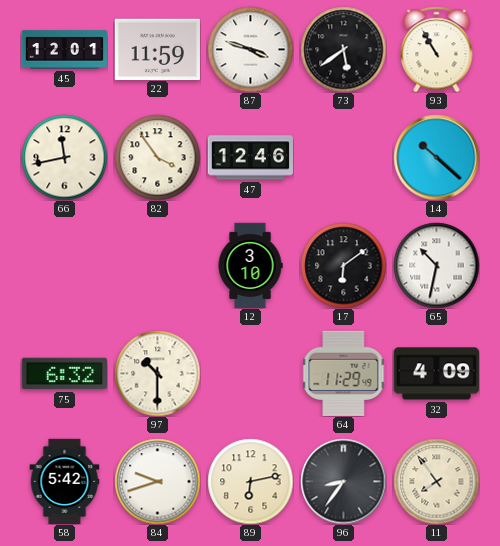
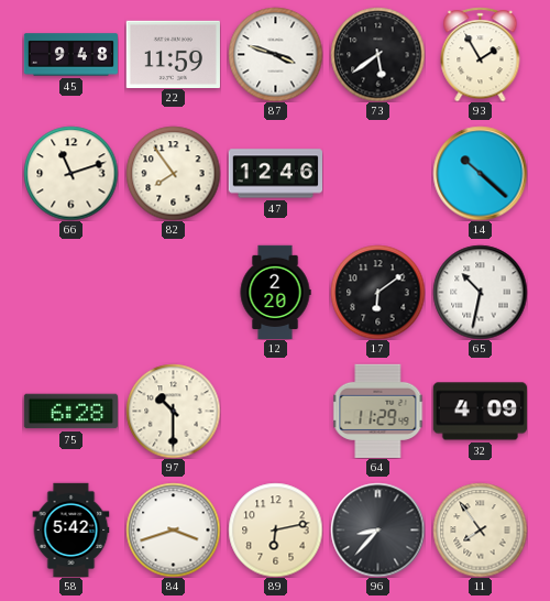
45: 12:01 -> 9:48
93: 10:55 -> 1:55
66: 11:43 -> 11:12
82: 3:54 -> 7:54
12: 3:10 -> 2:20
75: 6:32 -> 6:28
84: 9:42 -> 3:42
96: 8:36 -> 8:37
